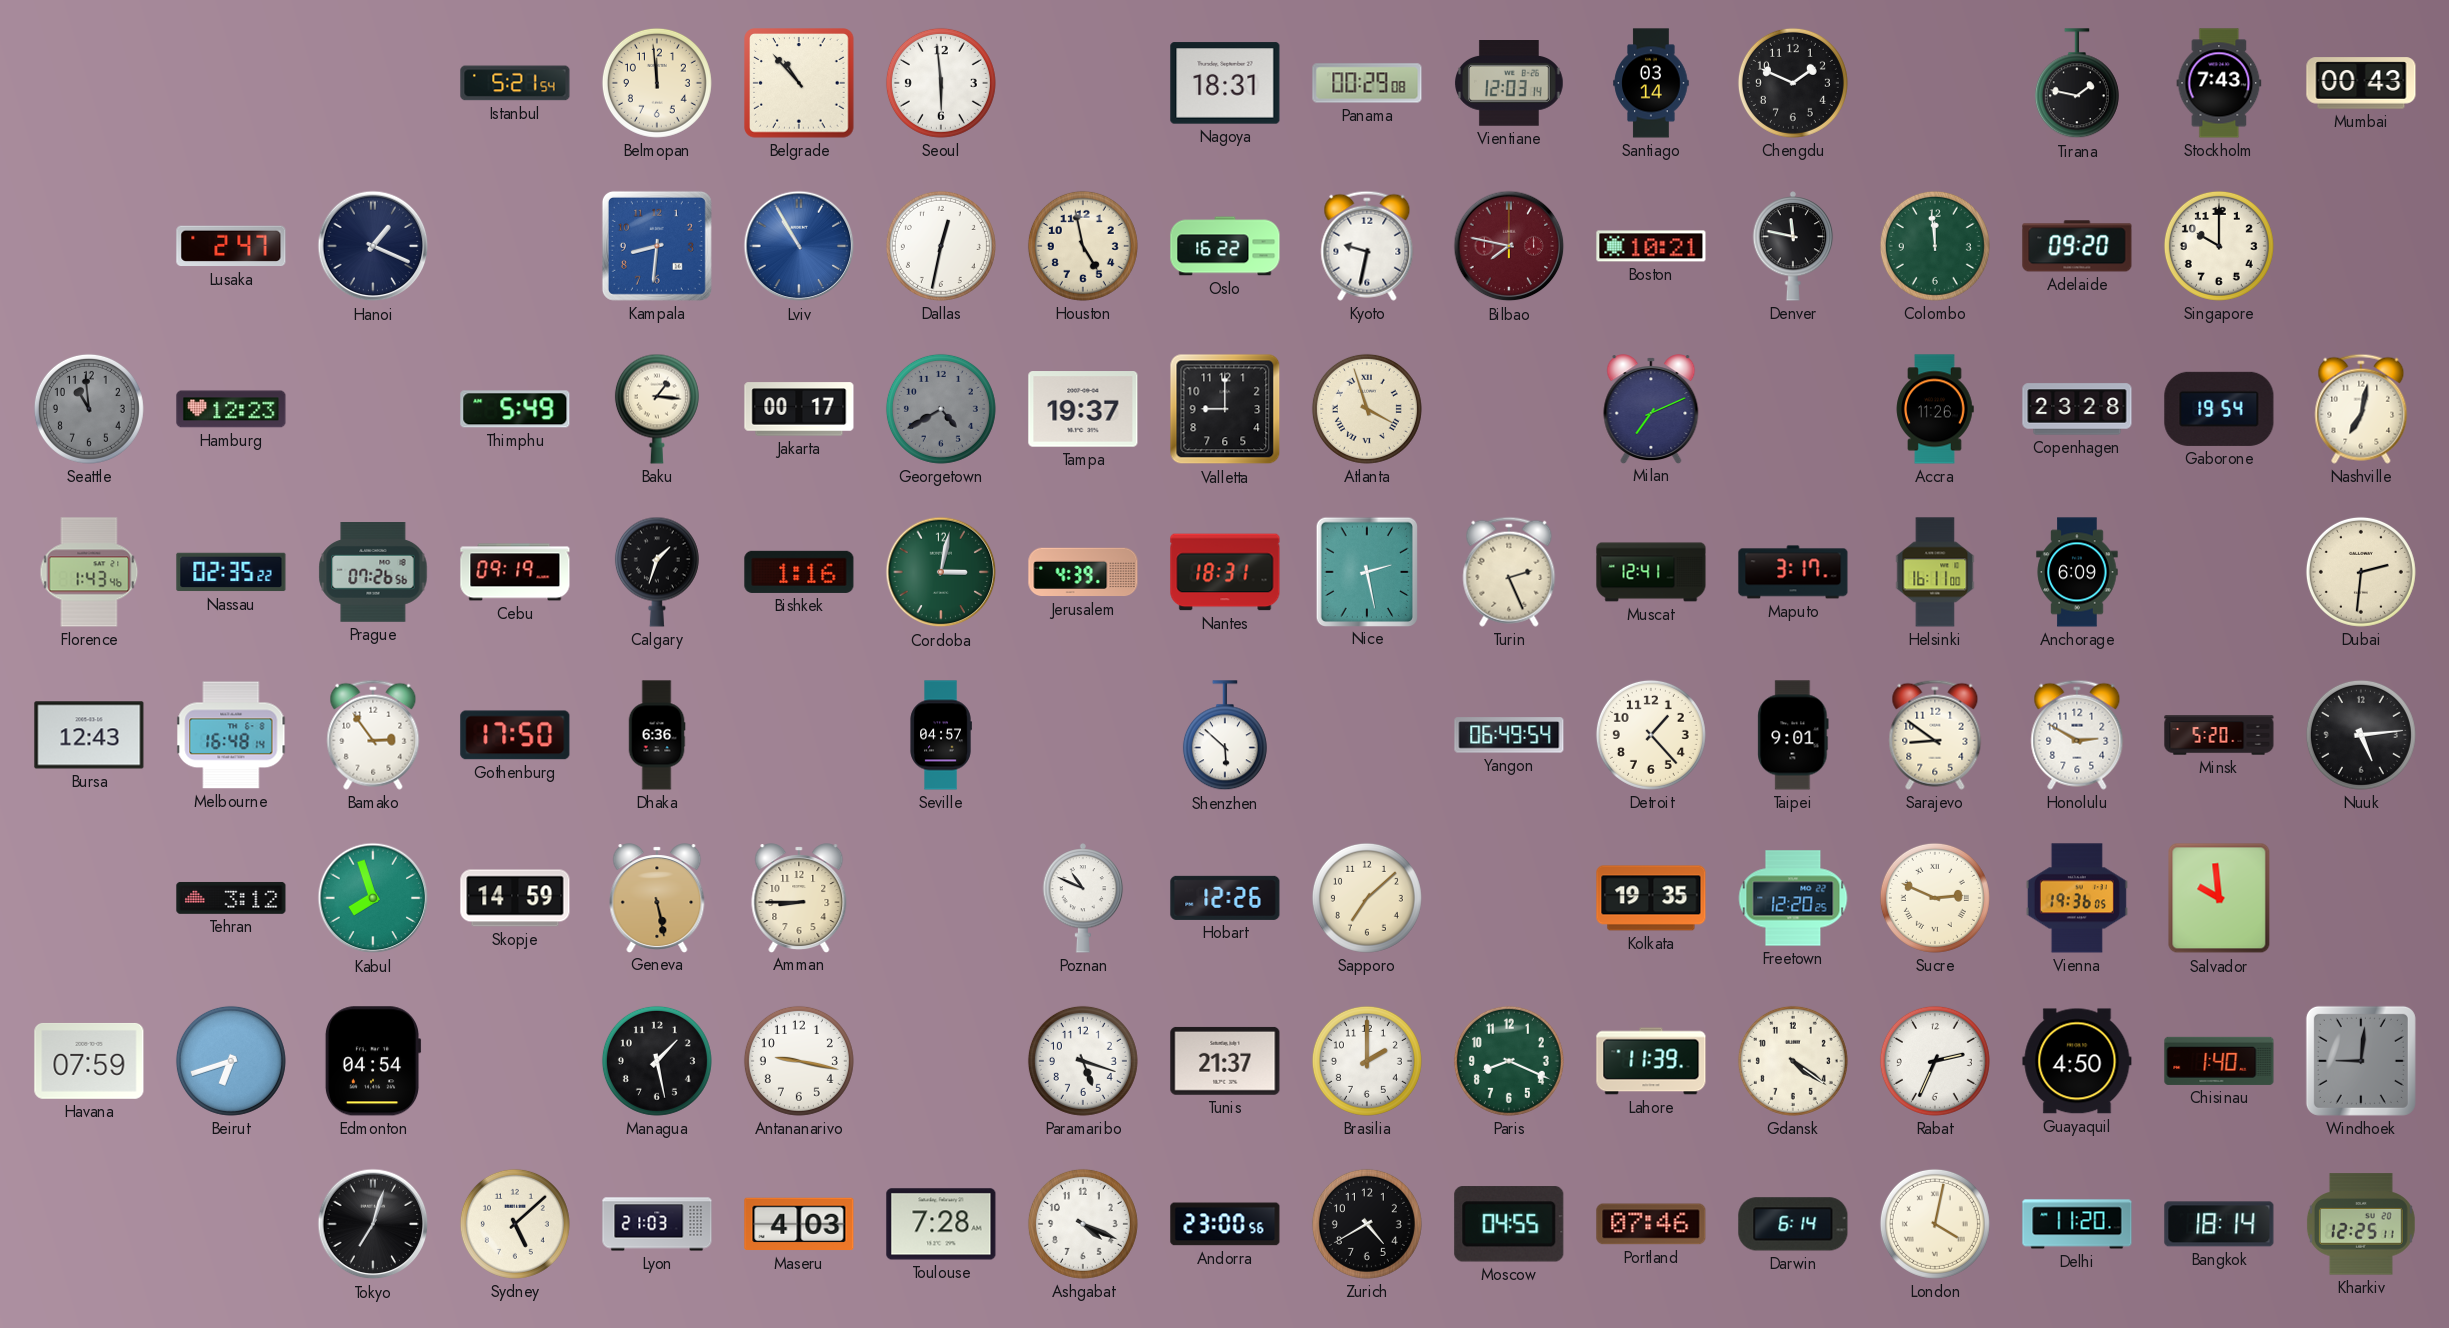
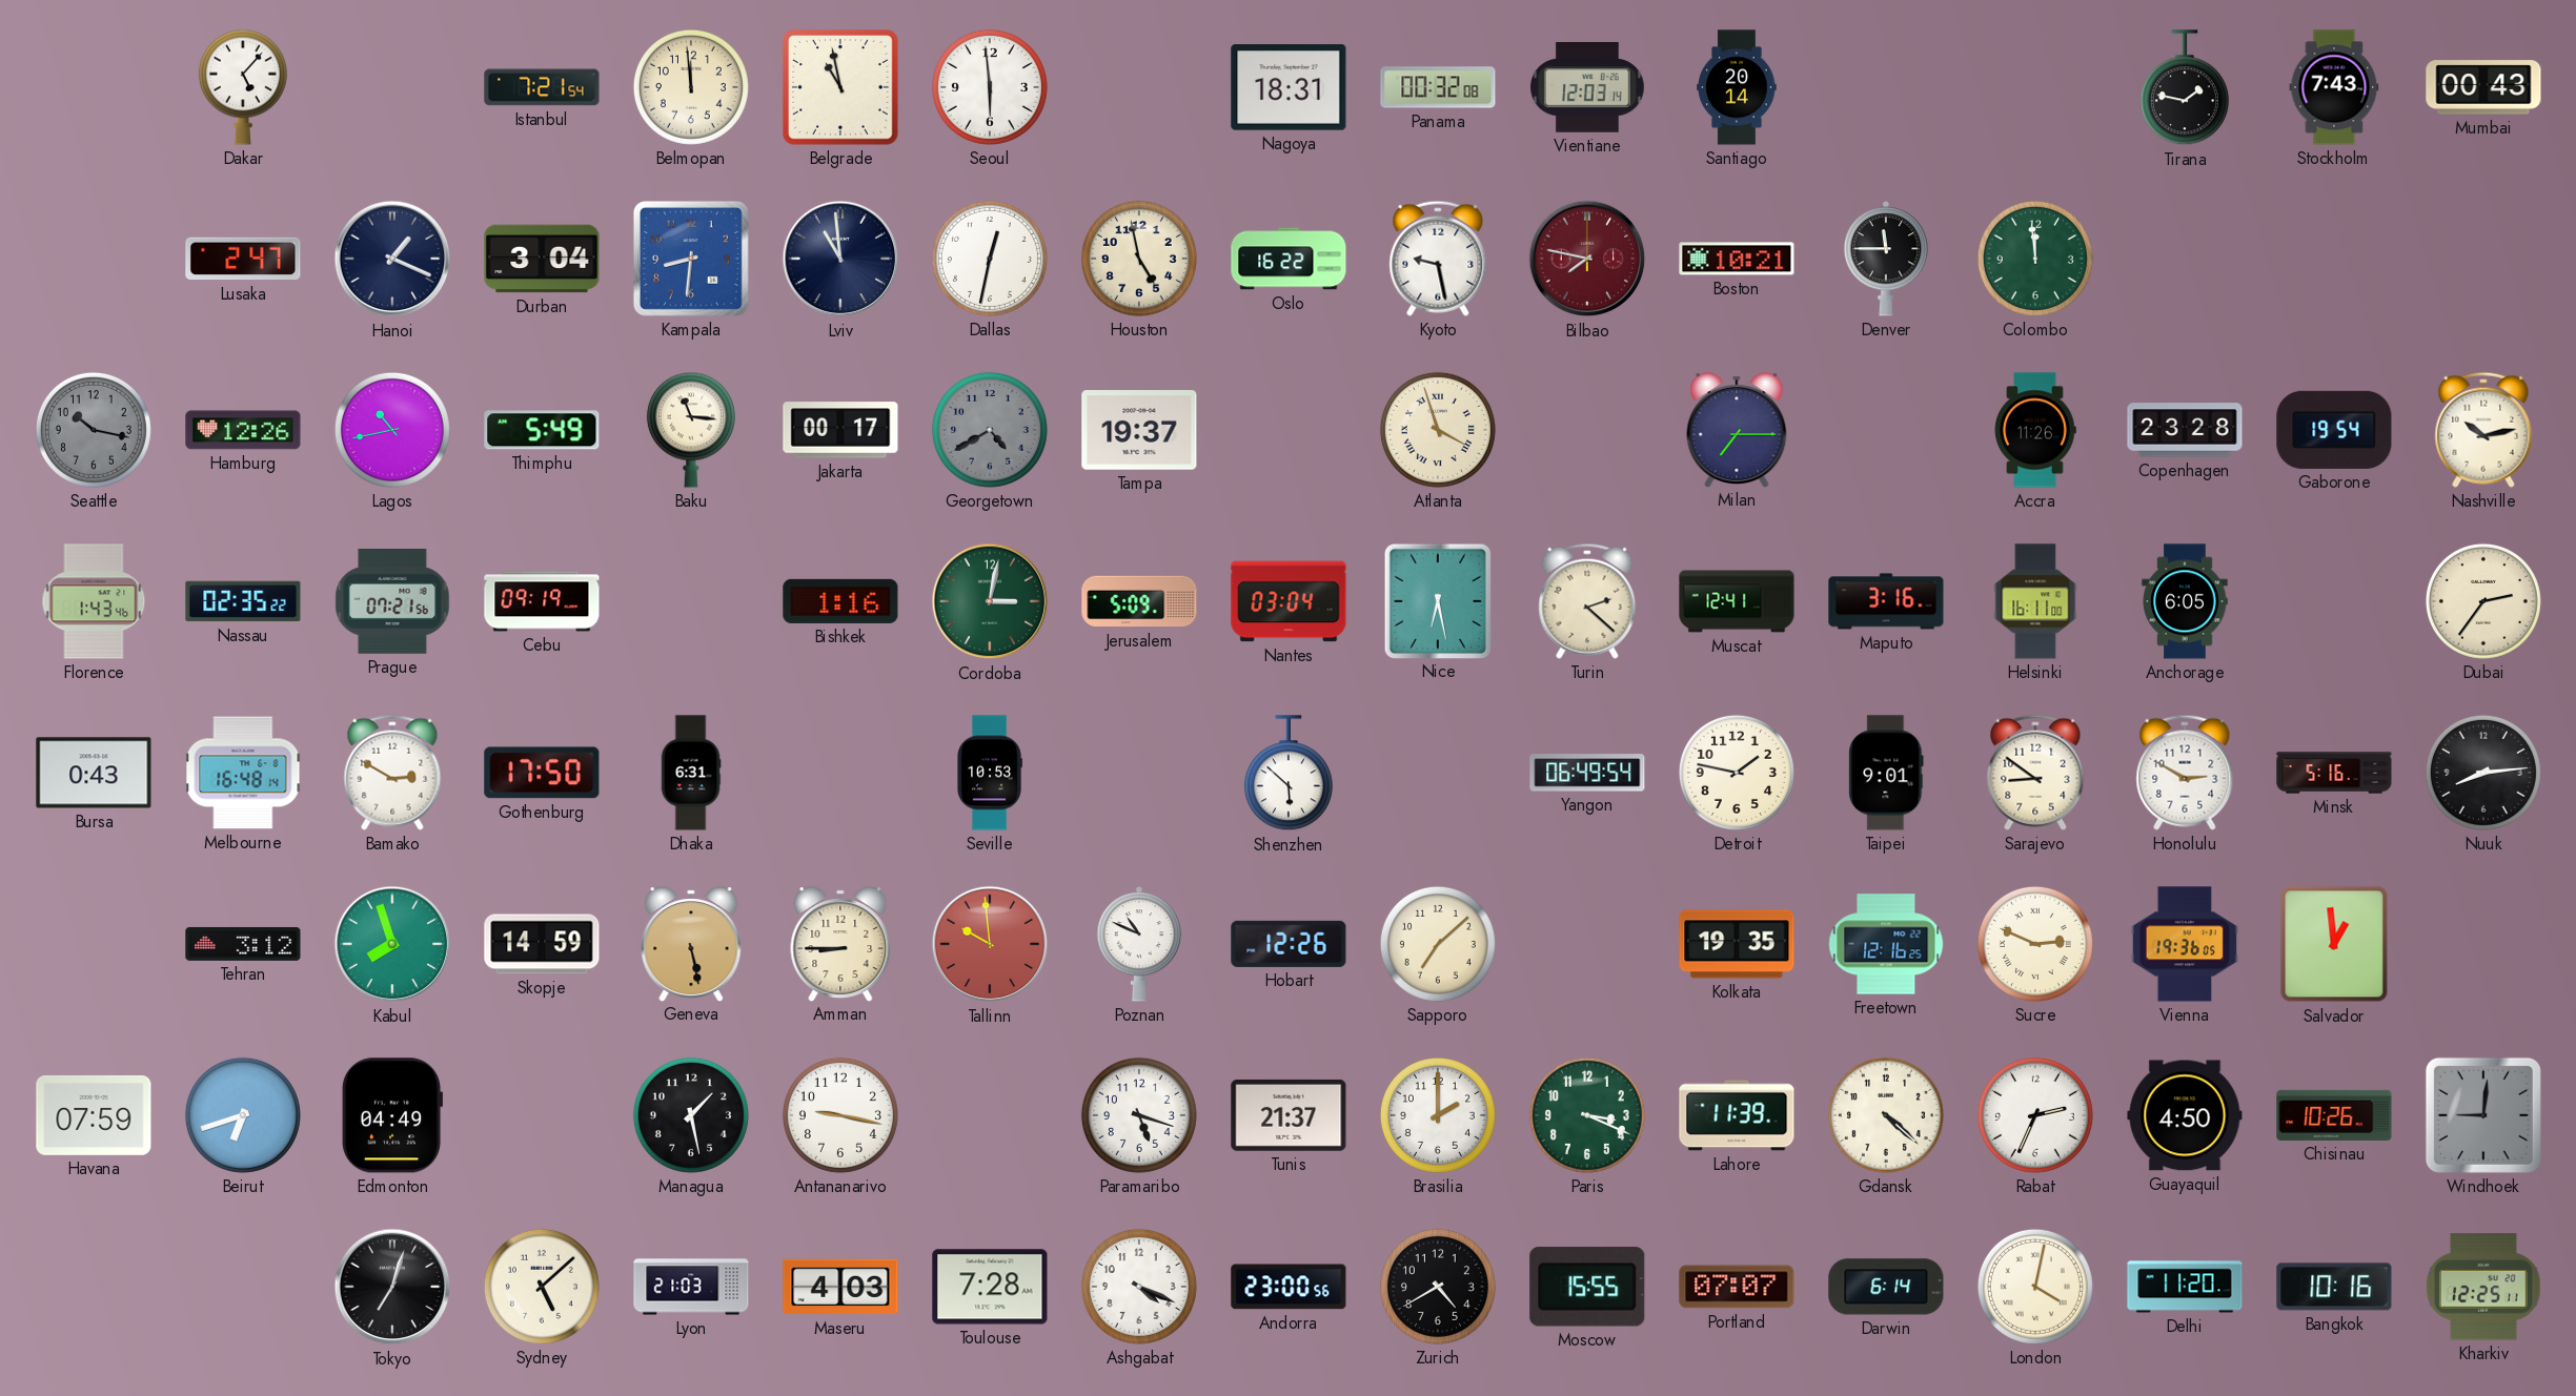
Dakar: none -> 5:07
Istanbul: 5:21 -> 7:21
Belgrade: 10:53 -> 10:58
Panama: 00:29 -> 00:32
Santiago: 03:14 -> 20:14
Chengdu: 1:49 -> none
Durban: none -> 3:04
Lviv: 10:55 -> 10:59
Lviv dial: blue -> navy
Kyoto: 9:32 -> 9:28
Denver: 11:47 -> 11:45
Adelaide: 09:20 -> none
Singapore: 10:00 -> none
Seattle: 10:59 -> 10:17
Hamburg: 12:23 -> 12:26
Lagos: none -> 10:43
Baku: 1:16 -> 11:16
Valletta: 9:00 -> none
Milan: 7:11 -> 7:15
Nashville: 7:02 -> 10:13
Prague: 07:26 -> 07:21
Calgary: 1:33 -> none
Jerusalem: 4:39 -> 5:09
Nantes: 18:31 -> 03:04
Nice: 2:28 -> 6:28
Turin: 2:26 -> 2:22
Maputo: 3:17 -> 3:16
Anchorage: 6:09 -> 6:05
Dubai: 2:31 -> 2:36
Bursa: 12:43 -> 0:43
Bamako: 2:54 -> 2:50
Dhaka: 6:36 -> 6:31
Seville: 04:57 -> 10:53
Detroit: 1:23 -> 1:47
Minsk: 5:20 -> 5:16
Nuuk: 5:14 -> 8:14
Tallinn: none -> 9:59
Freetown: 12:20 -> 12:16
Salvador: 9:59 -> 12:59
Edmonton: 04:54 -> 04:49
Paris: 8:19 -> 3:19
Gdansk: 4:21 -> 4:22
Chisinau: 1:40 -> 10:26
Moscow: 04:55 -> 15:55
Portland: 07:46 -> 07:07
Bangkok: 18:14 -> 10:16
